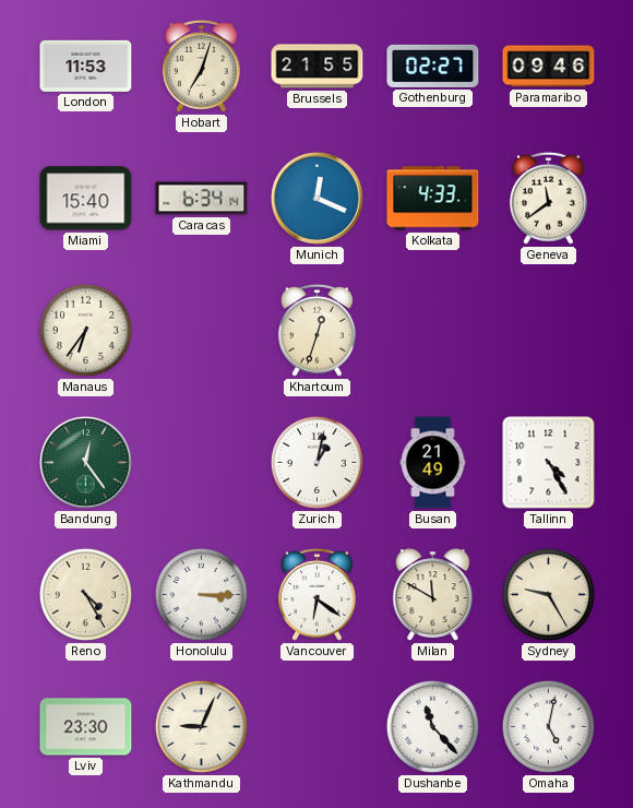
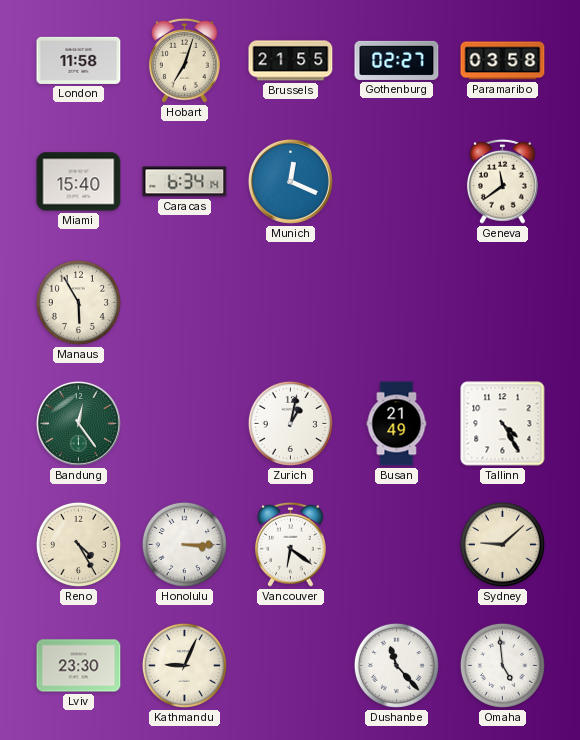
London: 11:53 -> 11:58
Paramaribo: 09:46 -> 03:58
Kolkata: 4:33 -> none
Manaus: 6:36 -> 5:55
Khartoum: 12:33 -> none
Milan: 11:50 -> none
Sydney: 9:25 -> 9:08
Omaha: 5:02 -> 4:59
